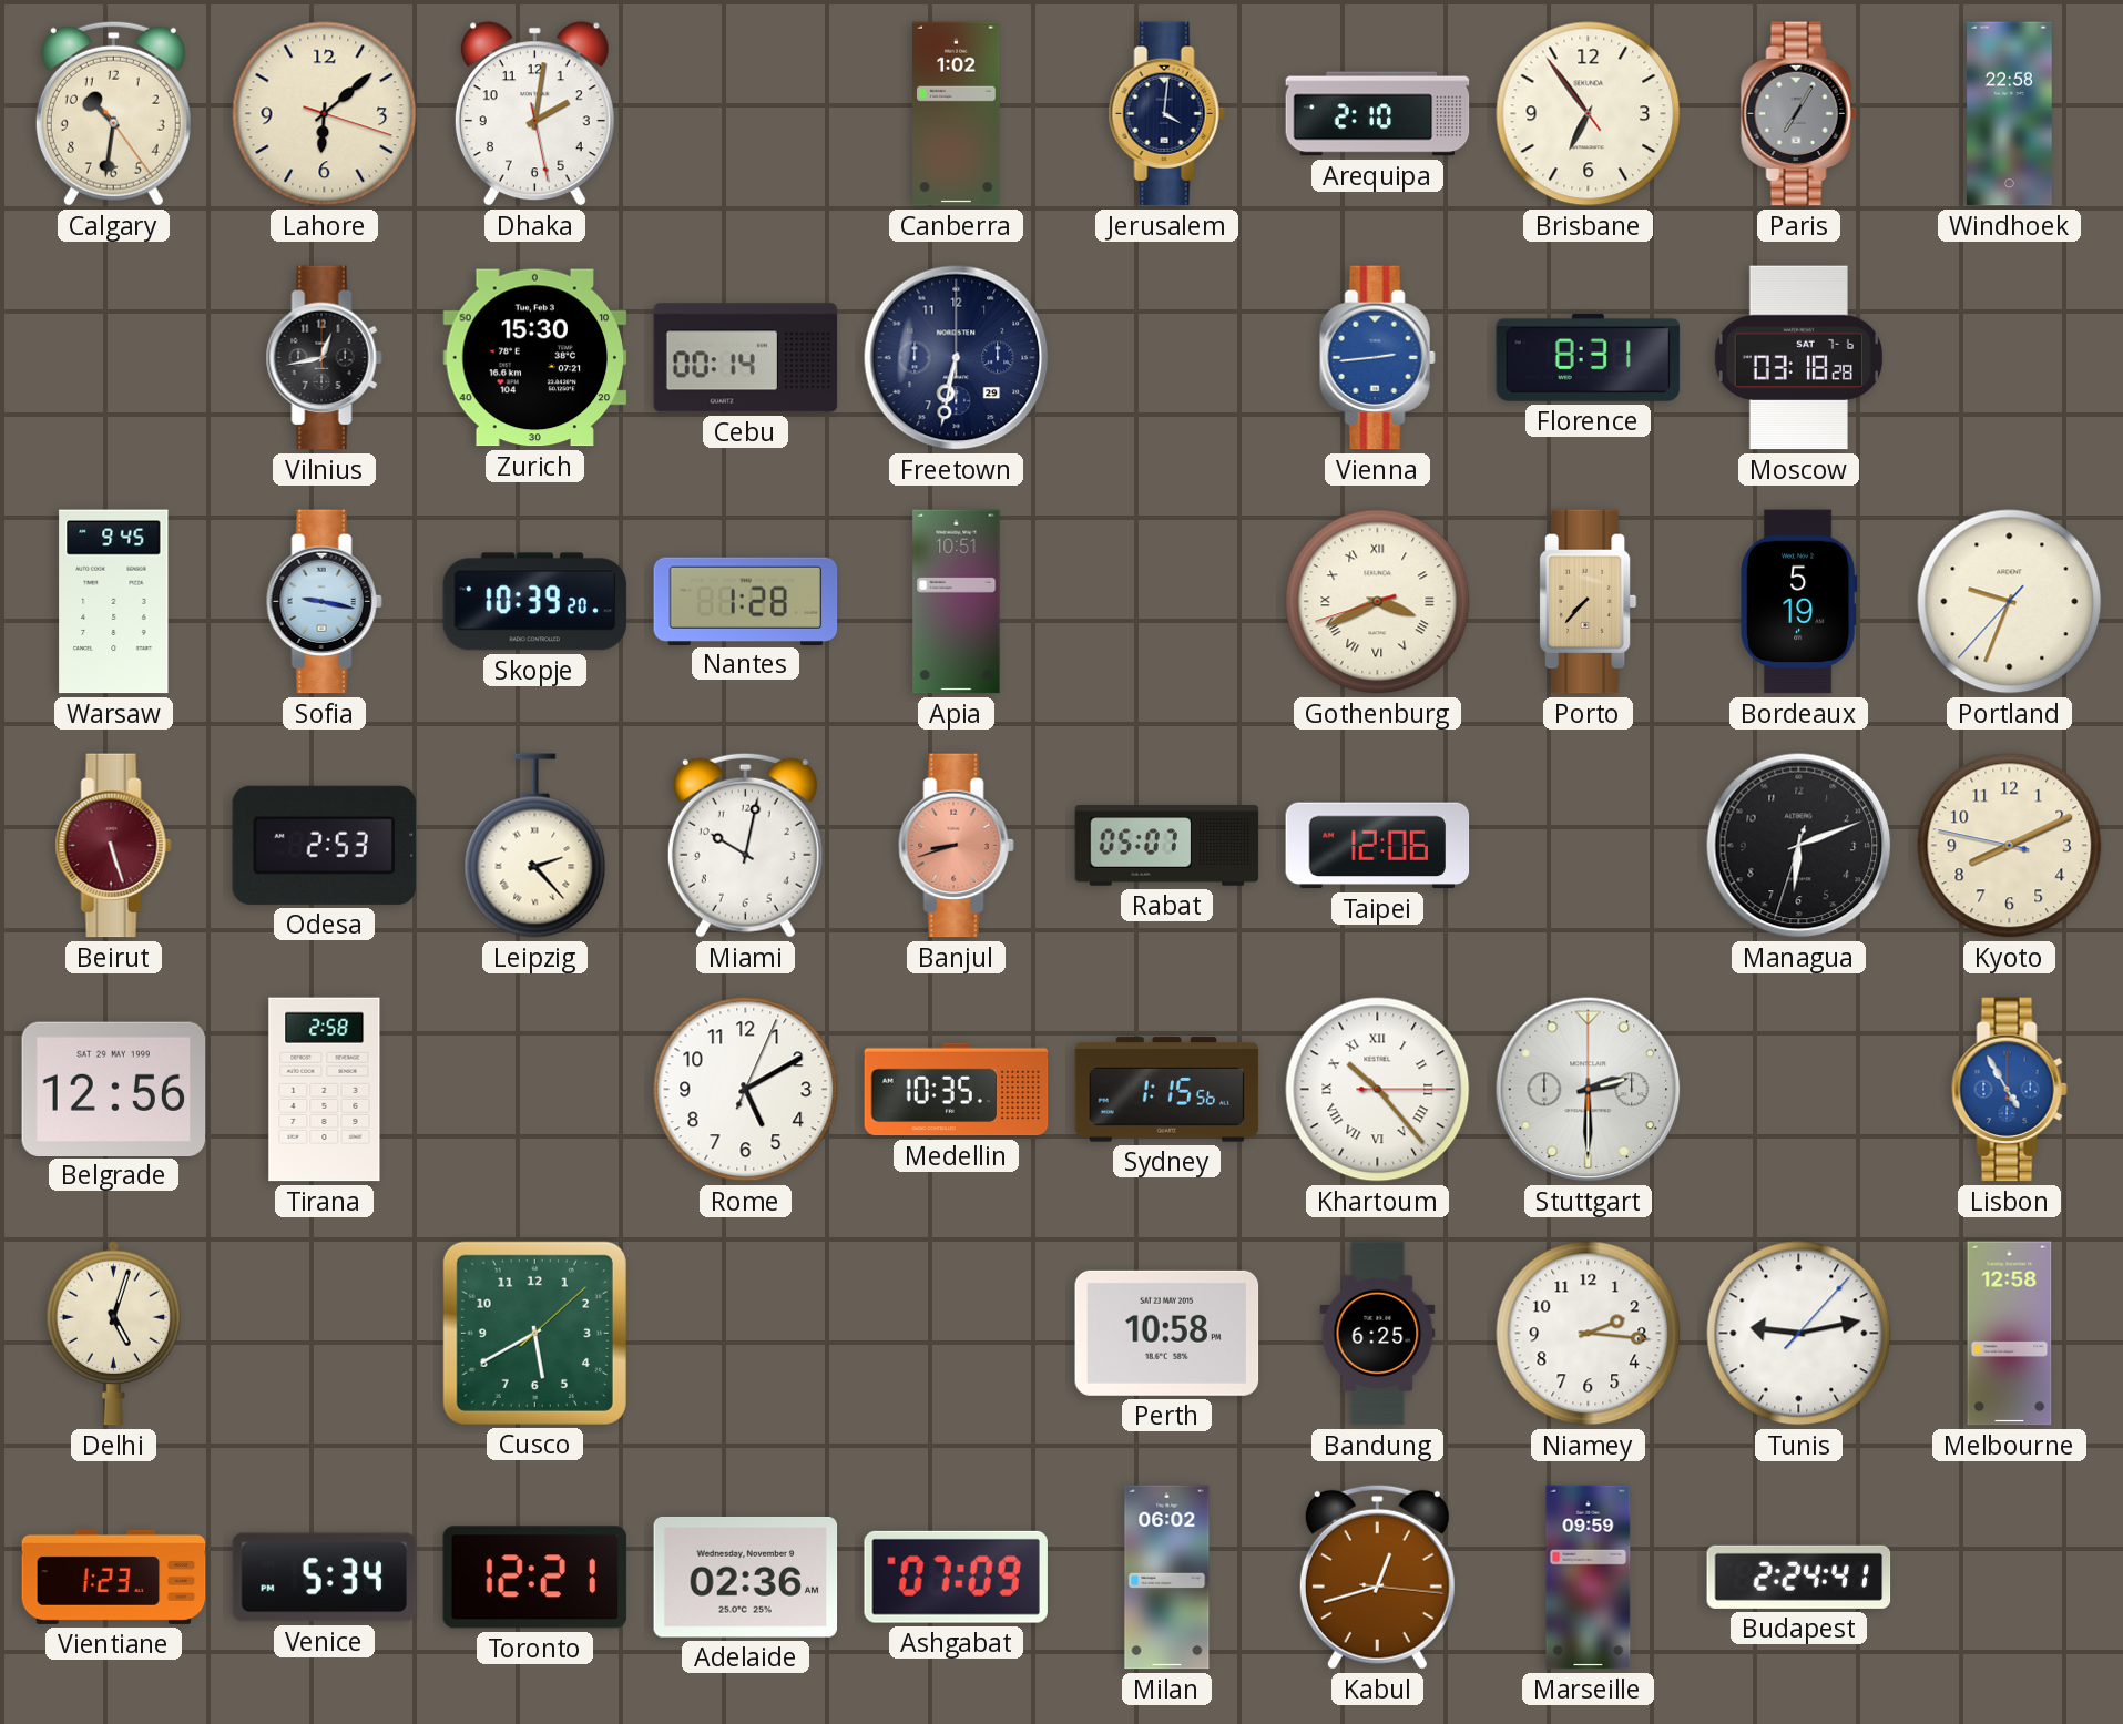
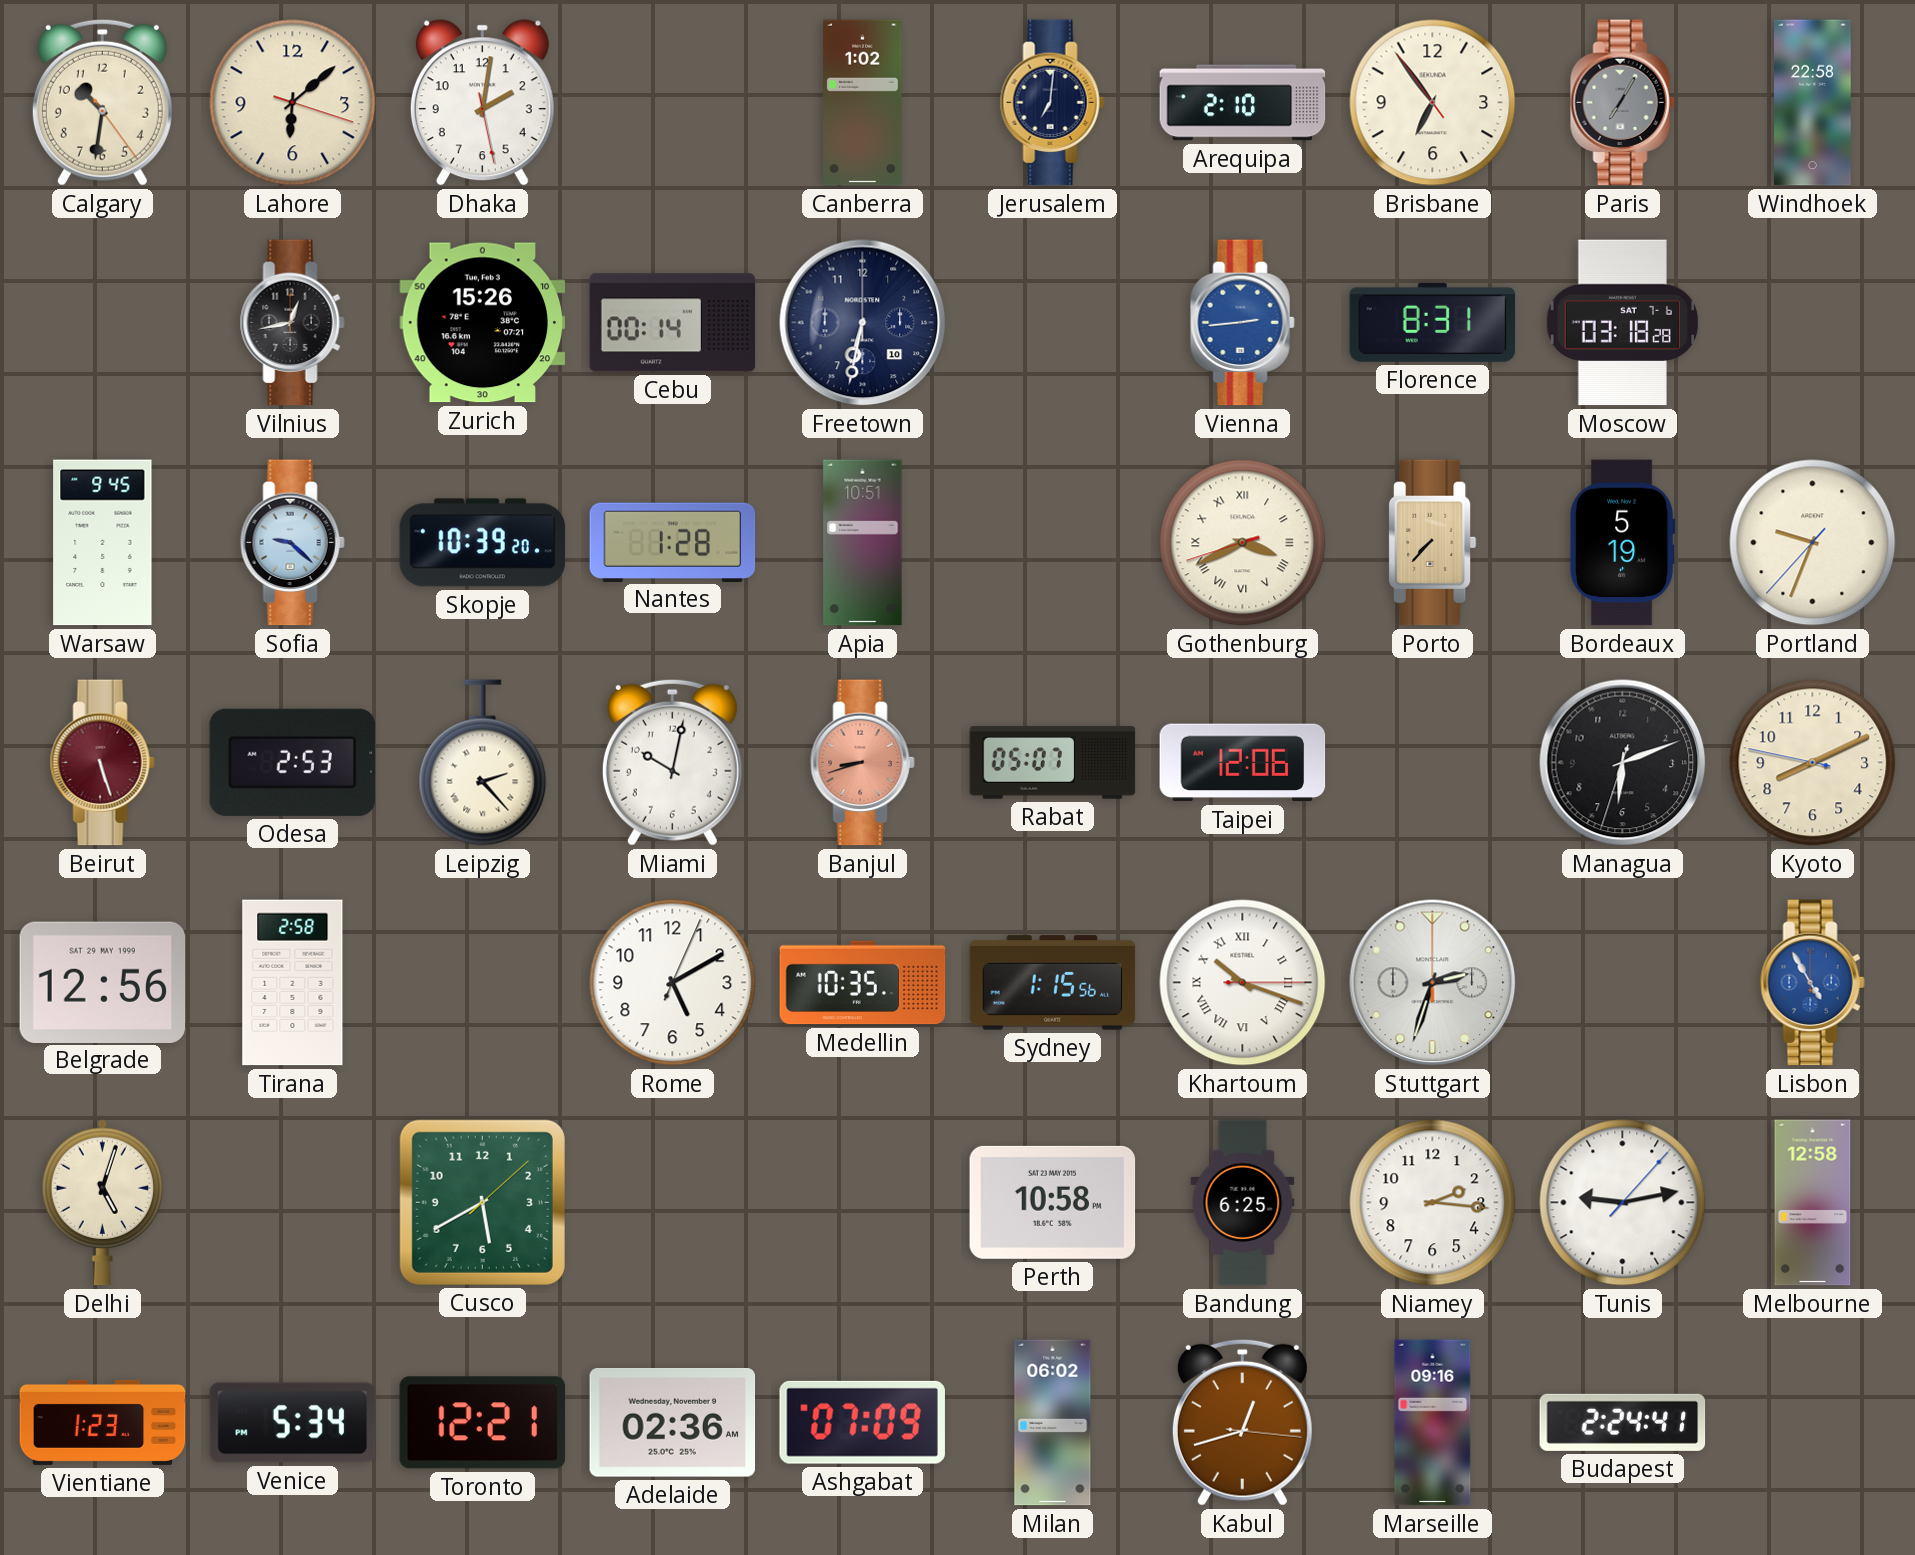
Jerusalem: 4:01 -> 7:01
Zurich: 15:30 -> 15:26
Freetown date: 29 -> 10
Sofia: 9:17 -> 9:22
Khartoum: 10:23 -> 10:18
Stuttgart: 2:30 -> 2:33
Marseille: 09:59 -> 09:16
